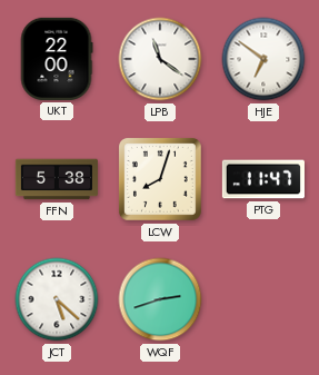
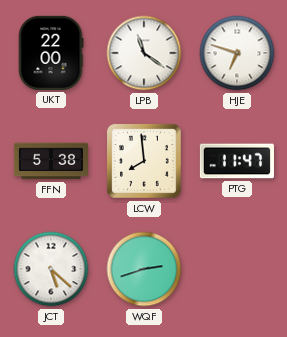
HJE: 6:51 -> 6:48
LCW: 8:03 -> 7:59
